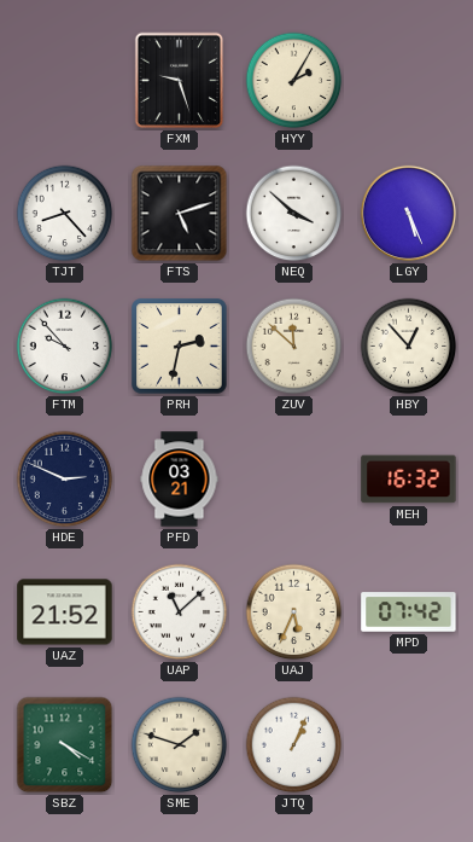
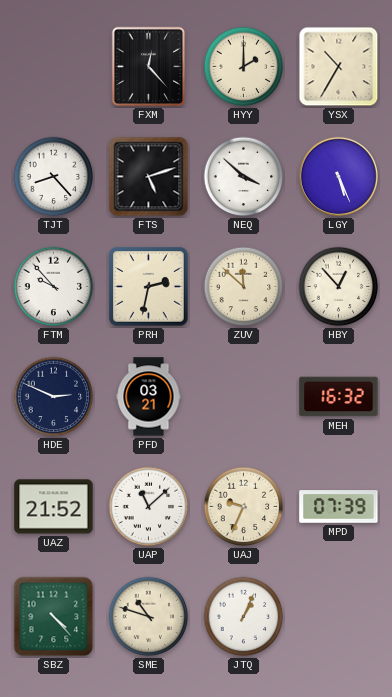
FXM: 9:27 -> 12:23
HYY: 2:05 -> 2:00
YSX: none -> 10:35
UAJ: 5:34 -> 9:34
MPD: 07:42 -> 07:39
SBZ: 4:20 -> 4:23
SME: 1:48 -> 10:48
